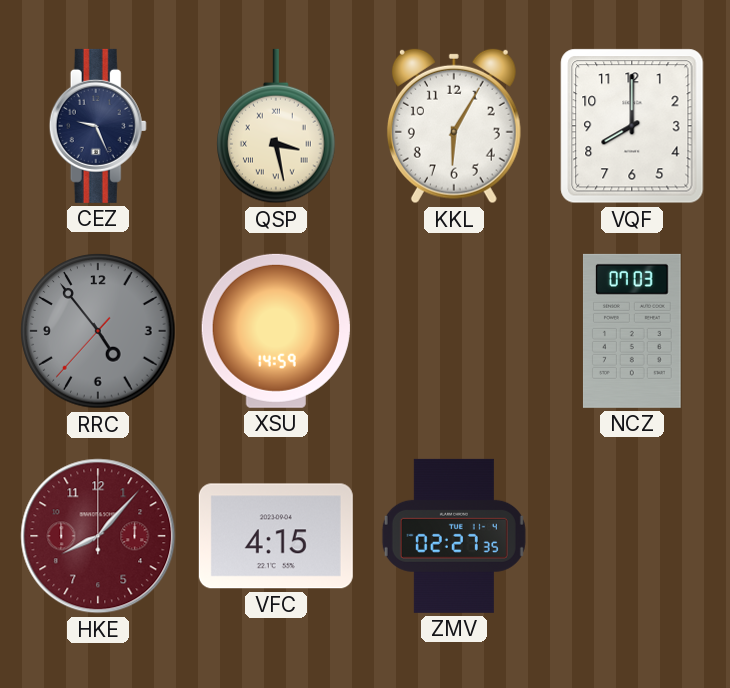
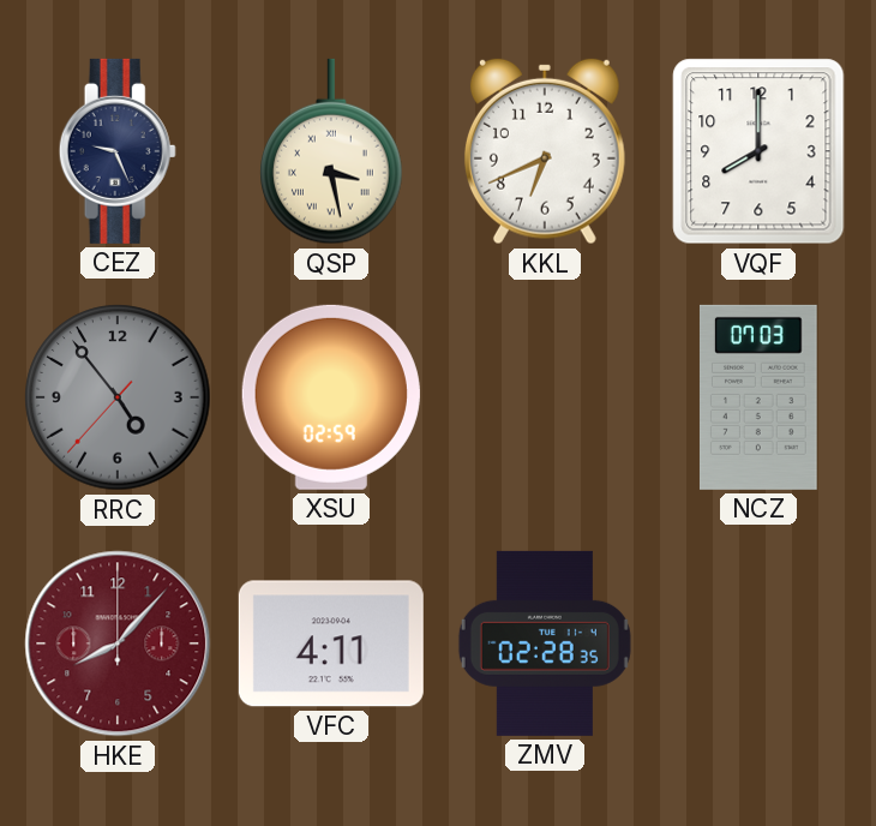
KKL: 6:05 -> 6:41
XSU: 14:59 -> 02:59
VFC: 4:15 -> 4:11
ZMV: 02:27 -> 02:28
